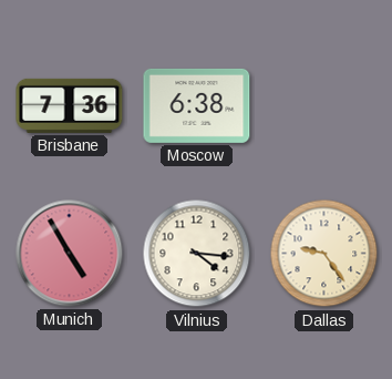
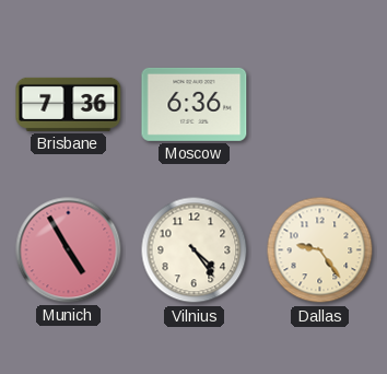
Moscow: 6:38 -> 6:36
Vilnius: 4:16 -> 4:24
